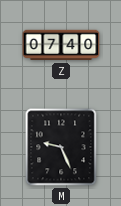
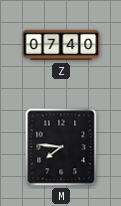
M: 9:26 -> 7:46
